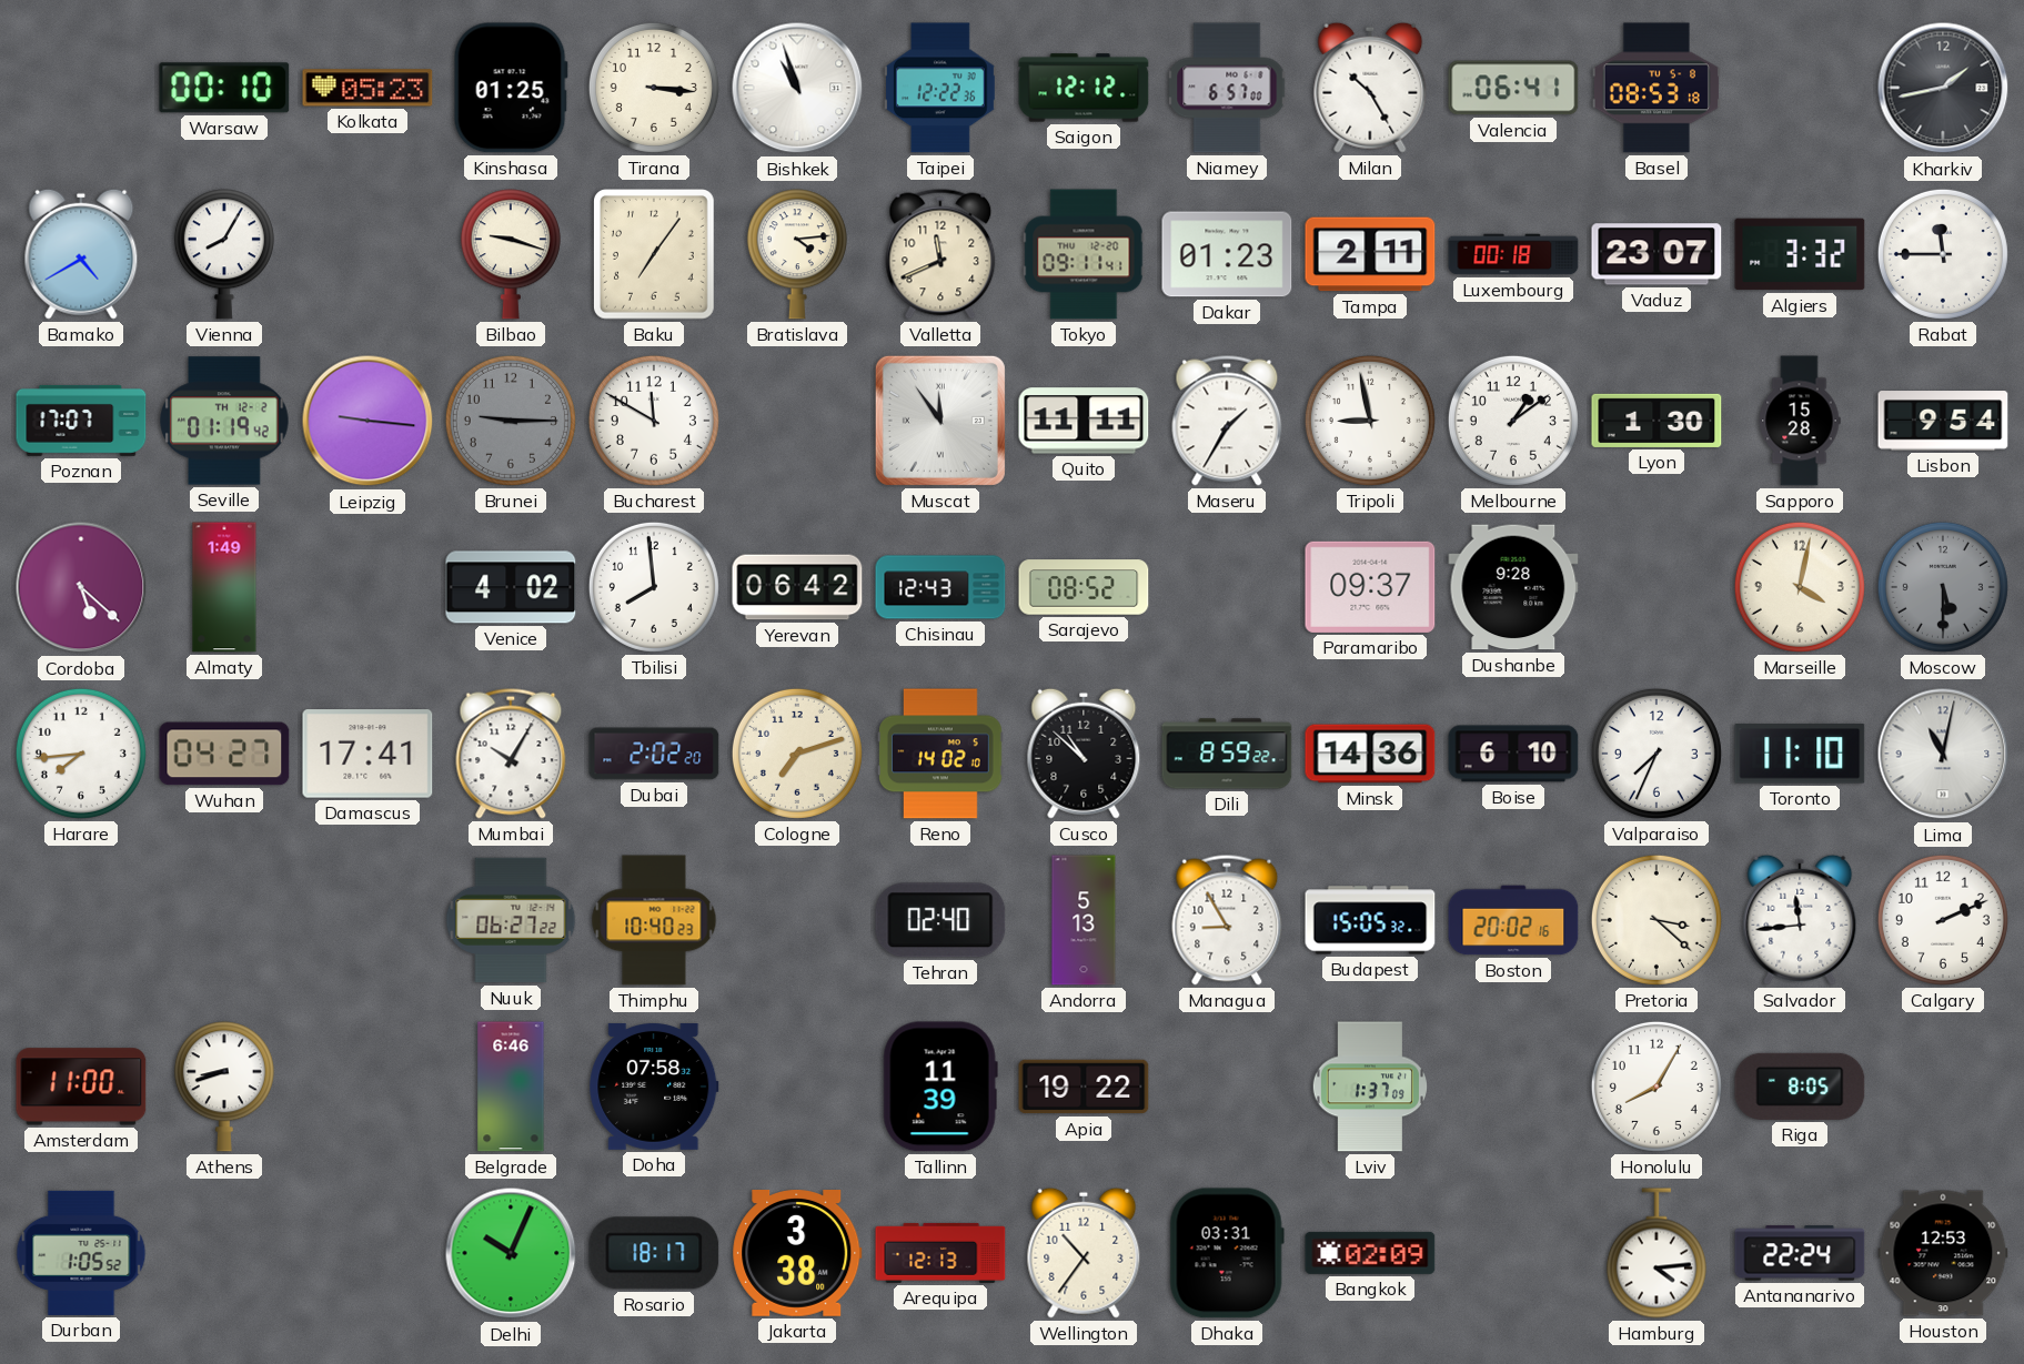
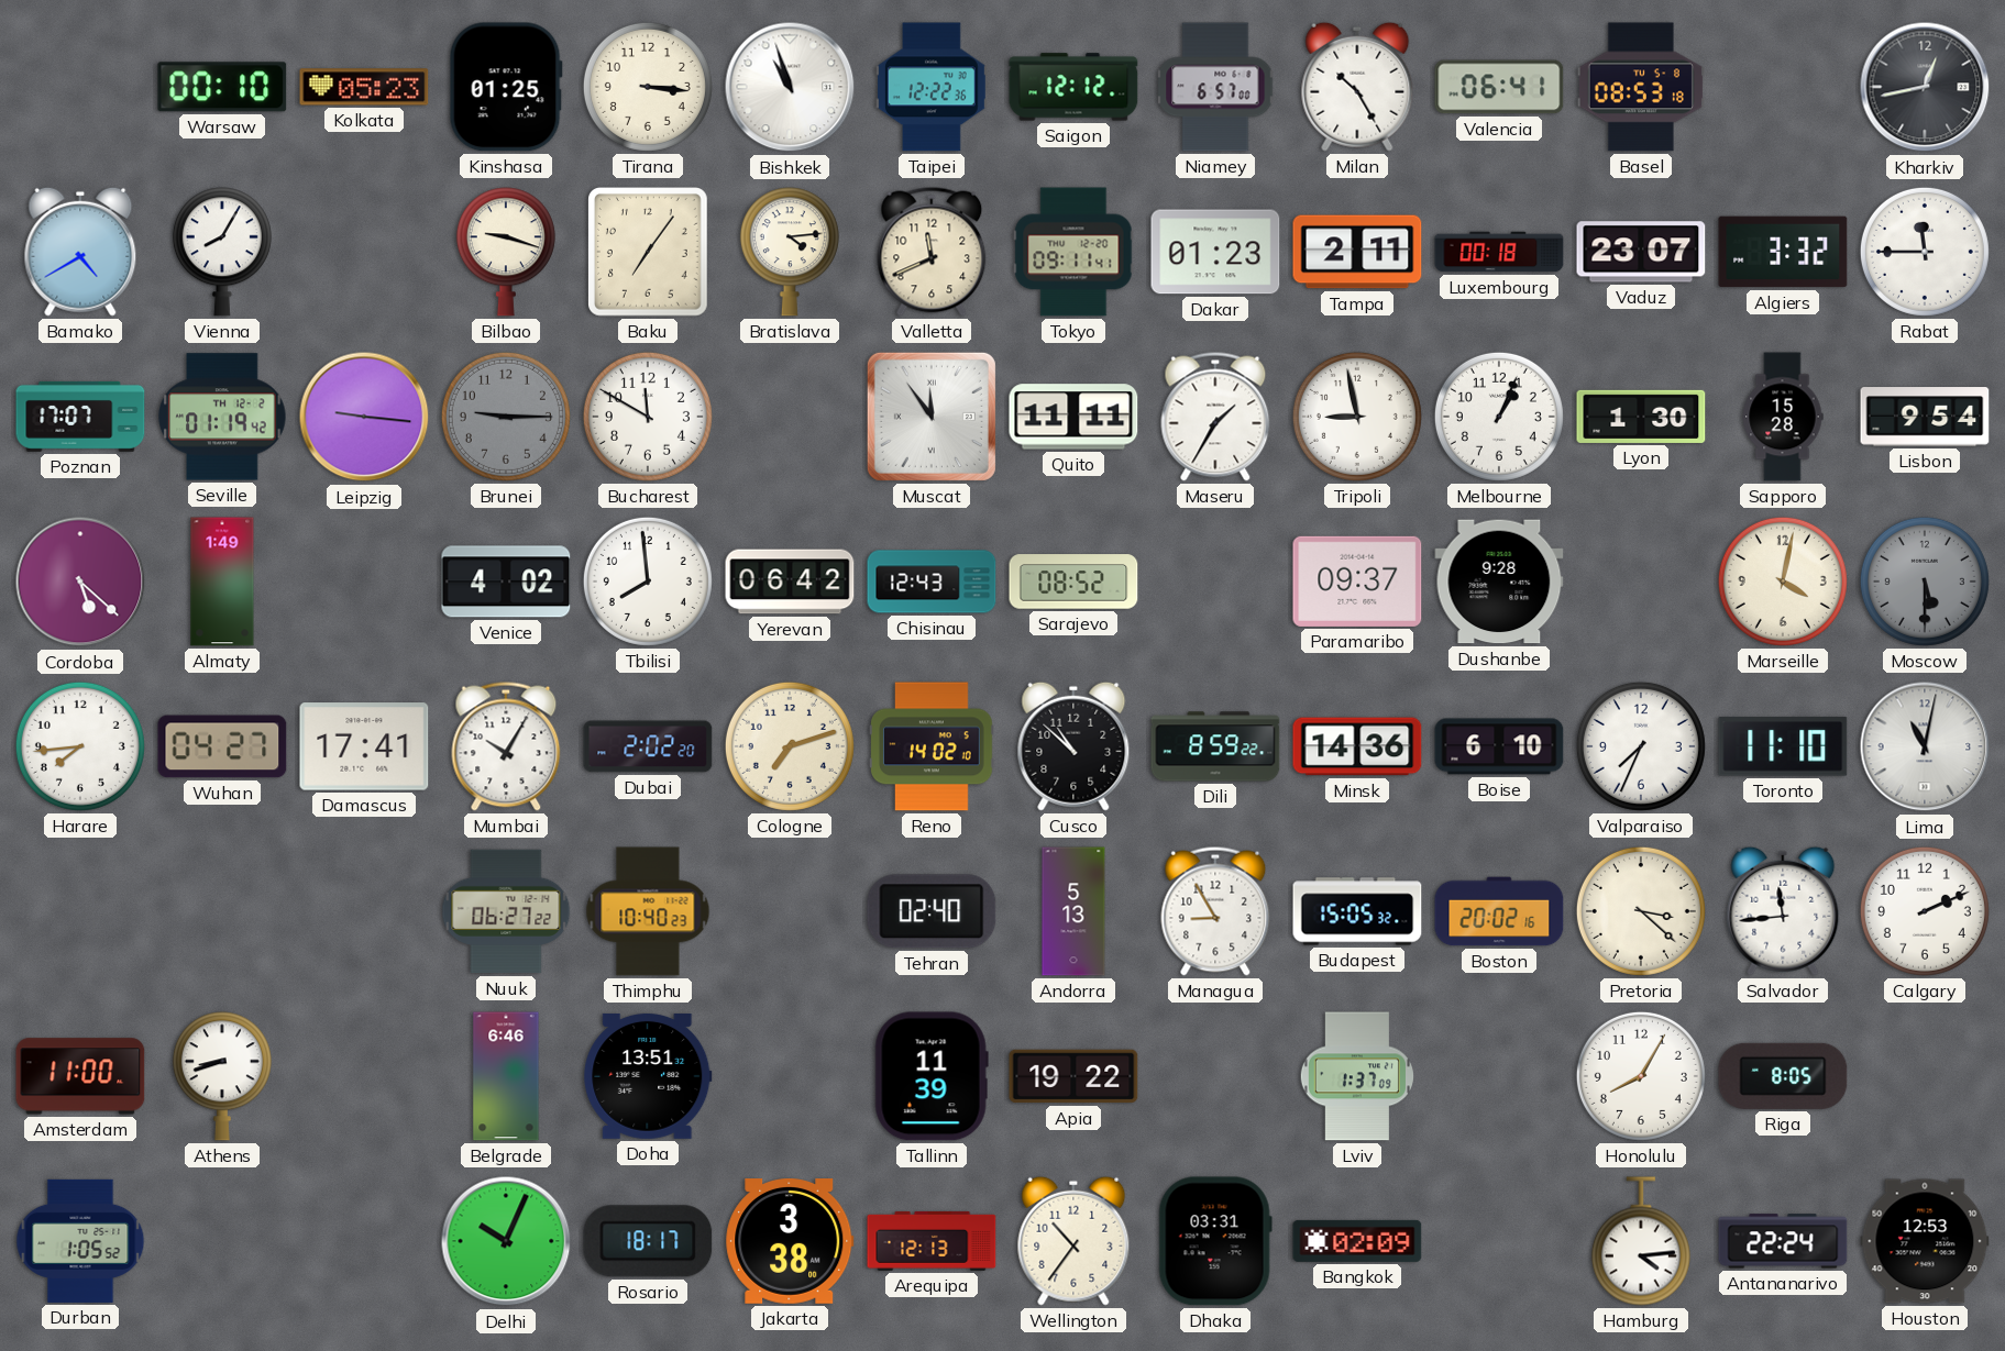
Kharkiv: 1:43 -> 12:43
Melbourne: 1:09 -> 1:04
Doha: 07:58 -> 13:51
